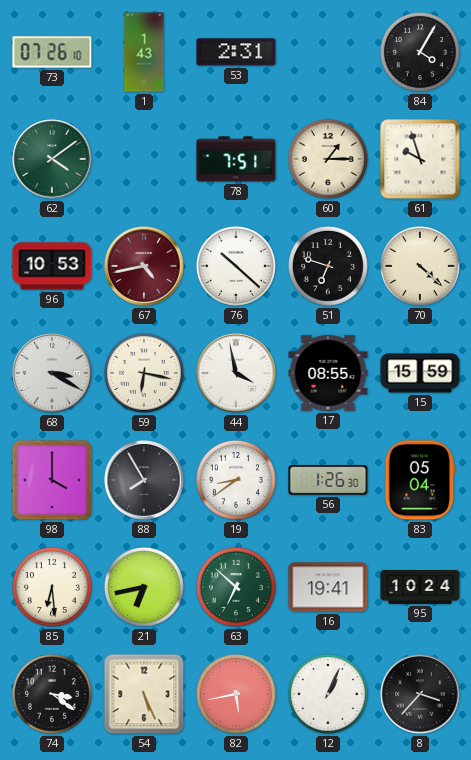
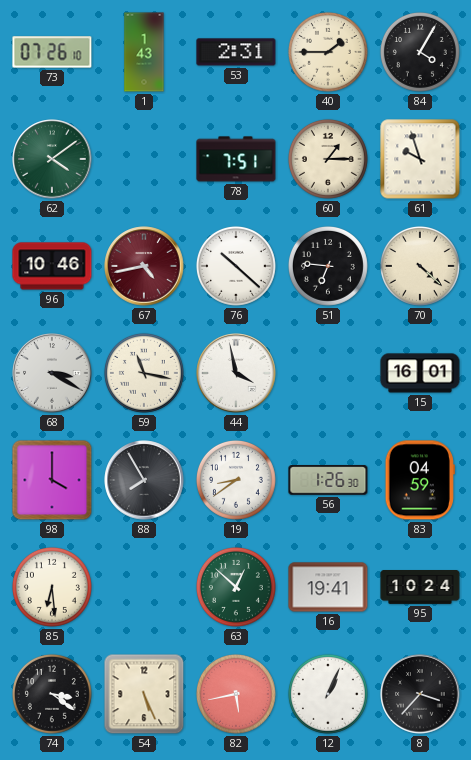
40: none -> 1:45
96: 10:53 -> 10:46
51: 6:48 -> 6:46
59: 6:17 -> 11:17
17: 08:55 -> none
15: 15:59 -> 16:01
83: 05:04 -> 04:59
21: 6:43 -> none
63: 6:52 -> 12:52
